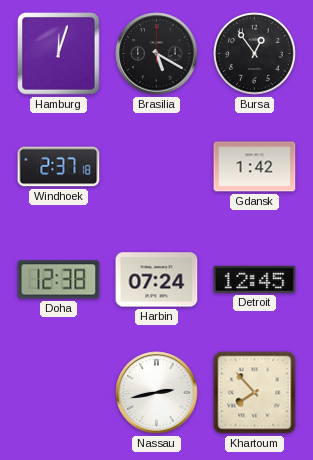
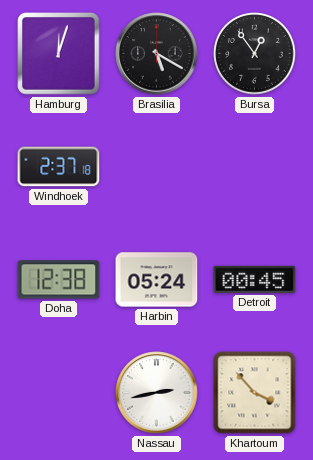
Gdansk: 1:42 -> none
Harbin: 07:24 -> 05:24
Detroit: 12:45 -> 00:45
Khartoum: 7:53 -> 3:53
